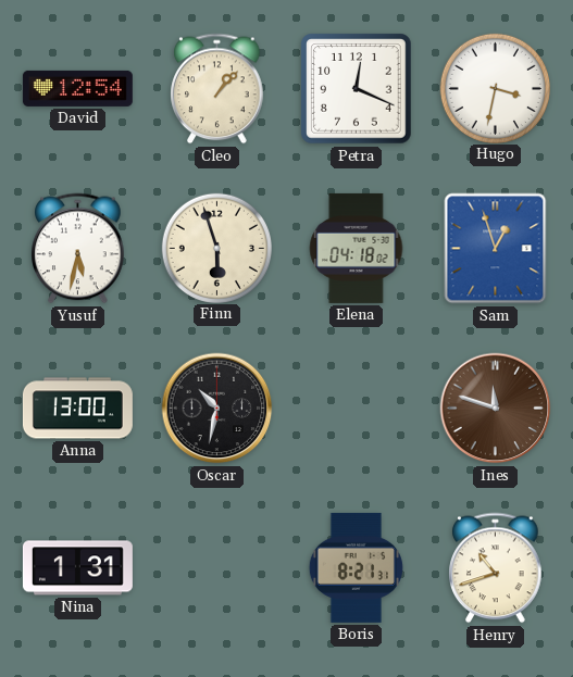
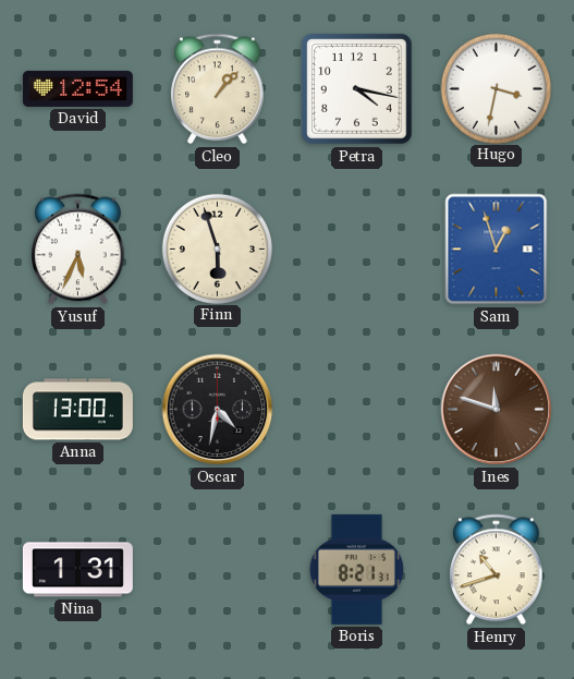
Petra: 12:19 -> 4:17
Yusuf: 5:32 -> 5:34
Elena: 04:18 -> none
Oscar: 10:32 -> 4:32
